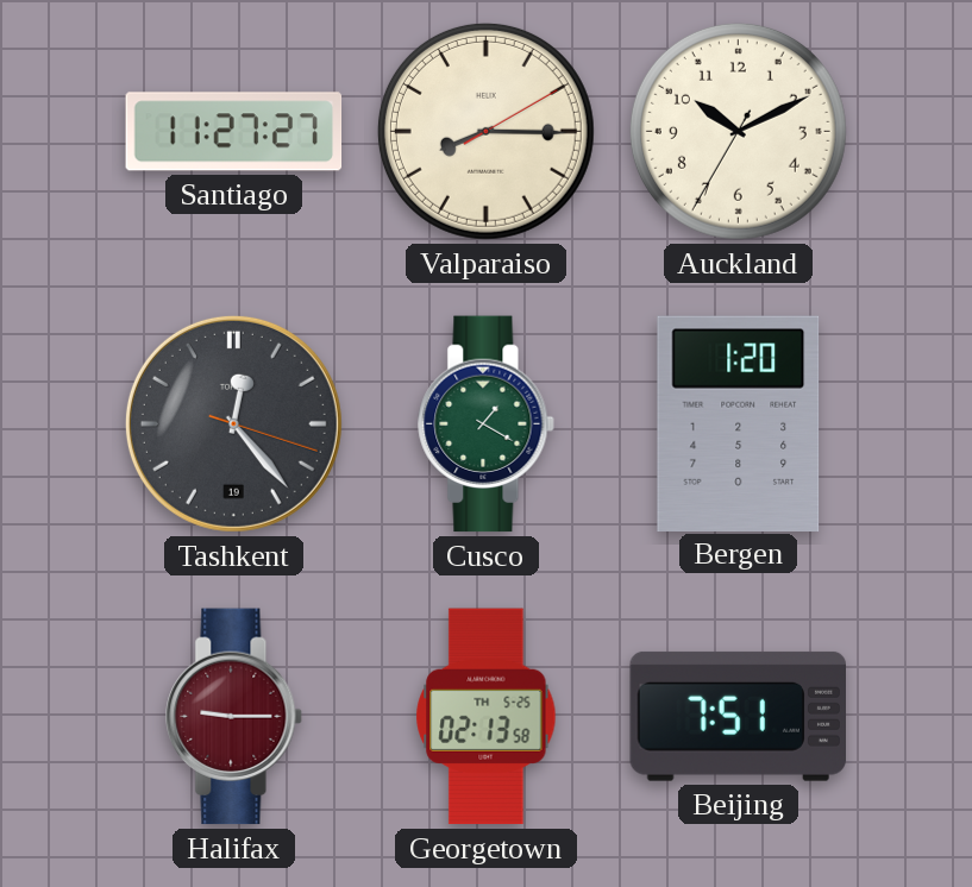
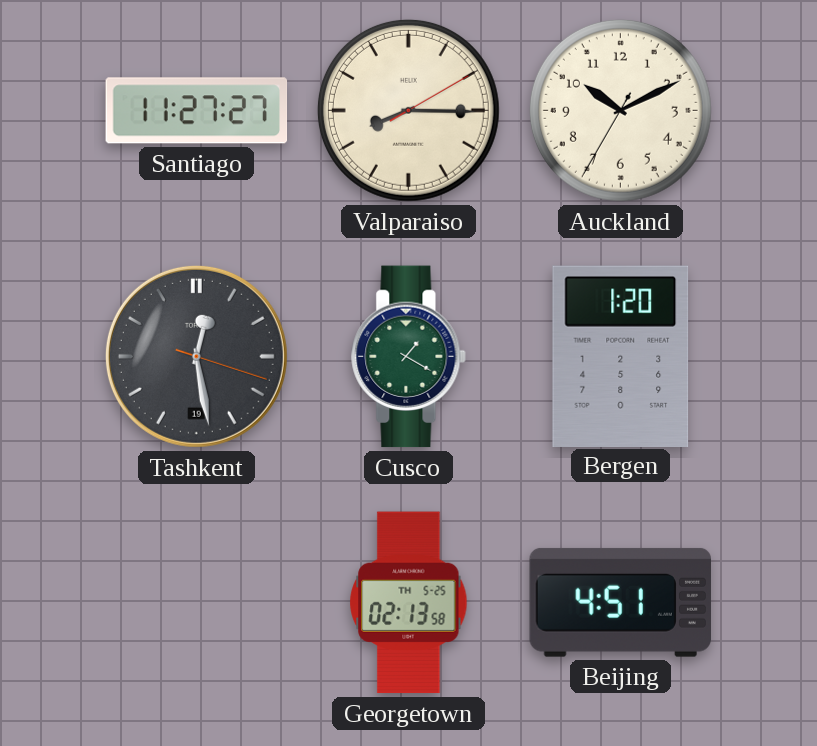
Tashkent: 12:23 -> 12:28
Halifax: 9:15 -> none
Beijing: 7:51 -> 4:51
